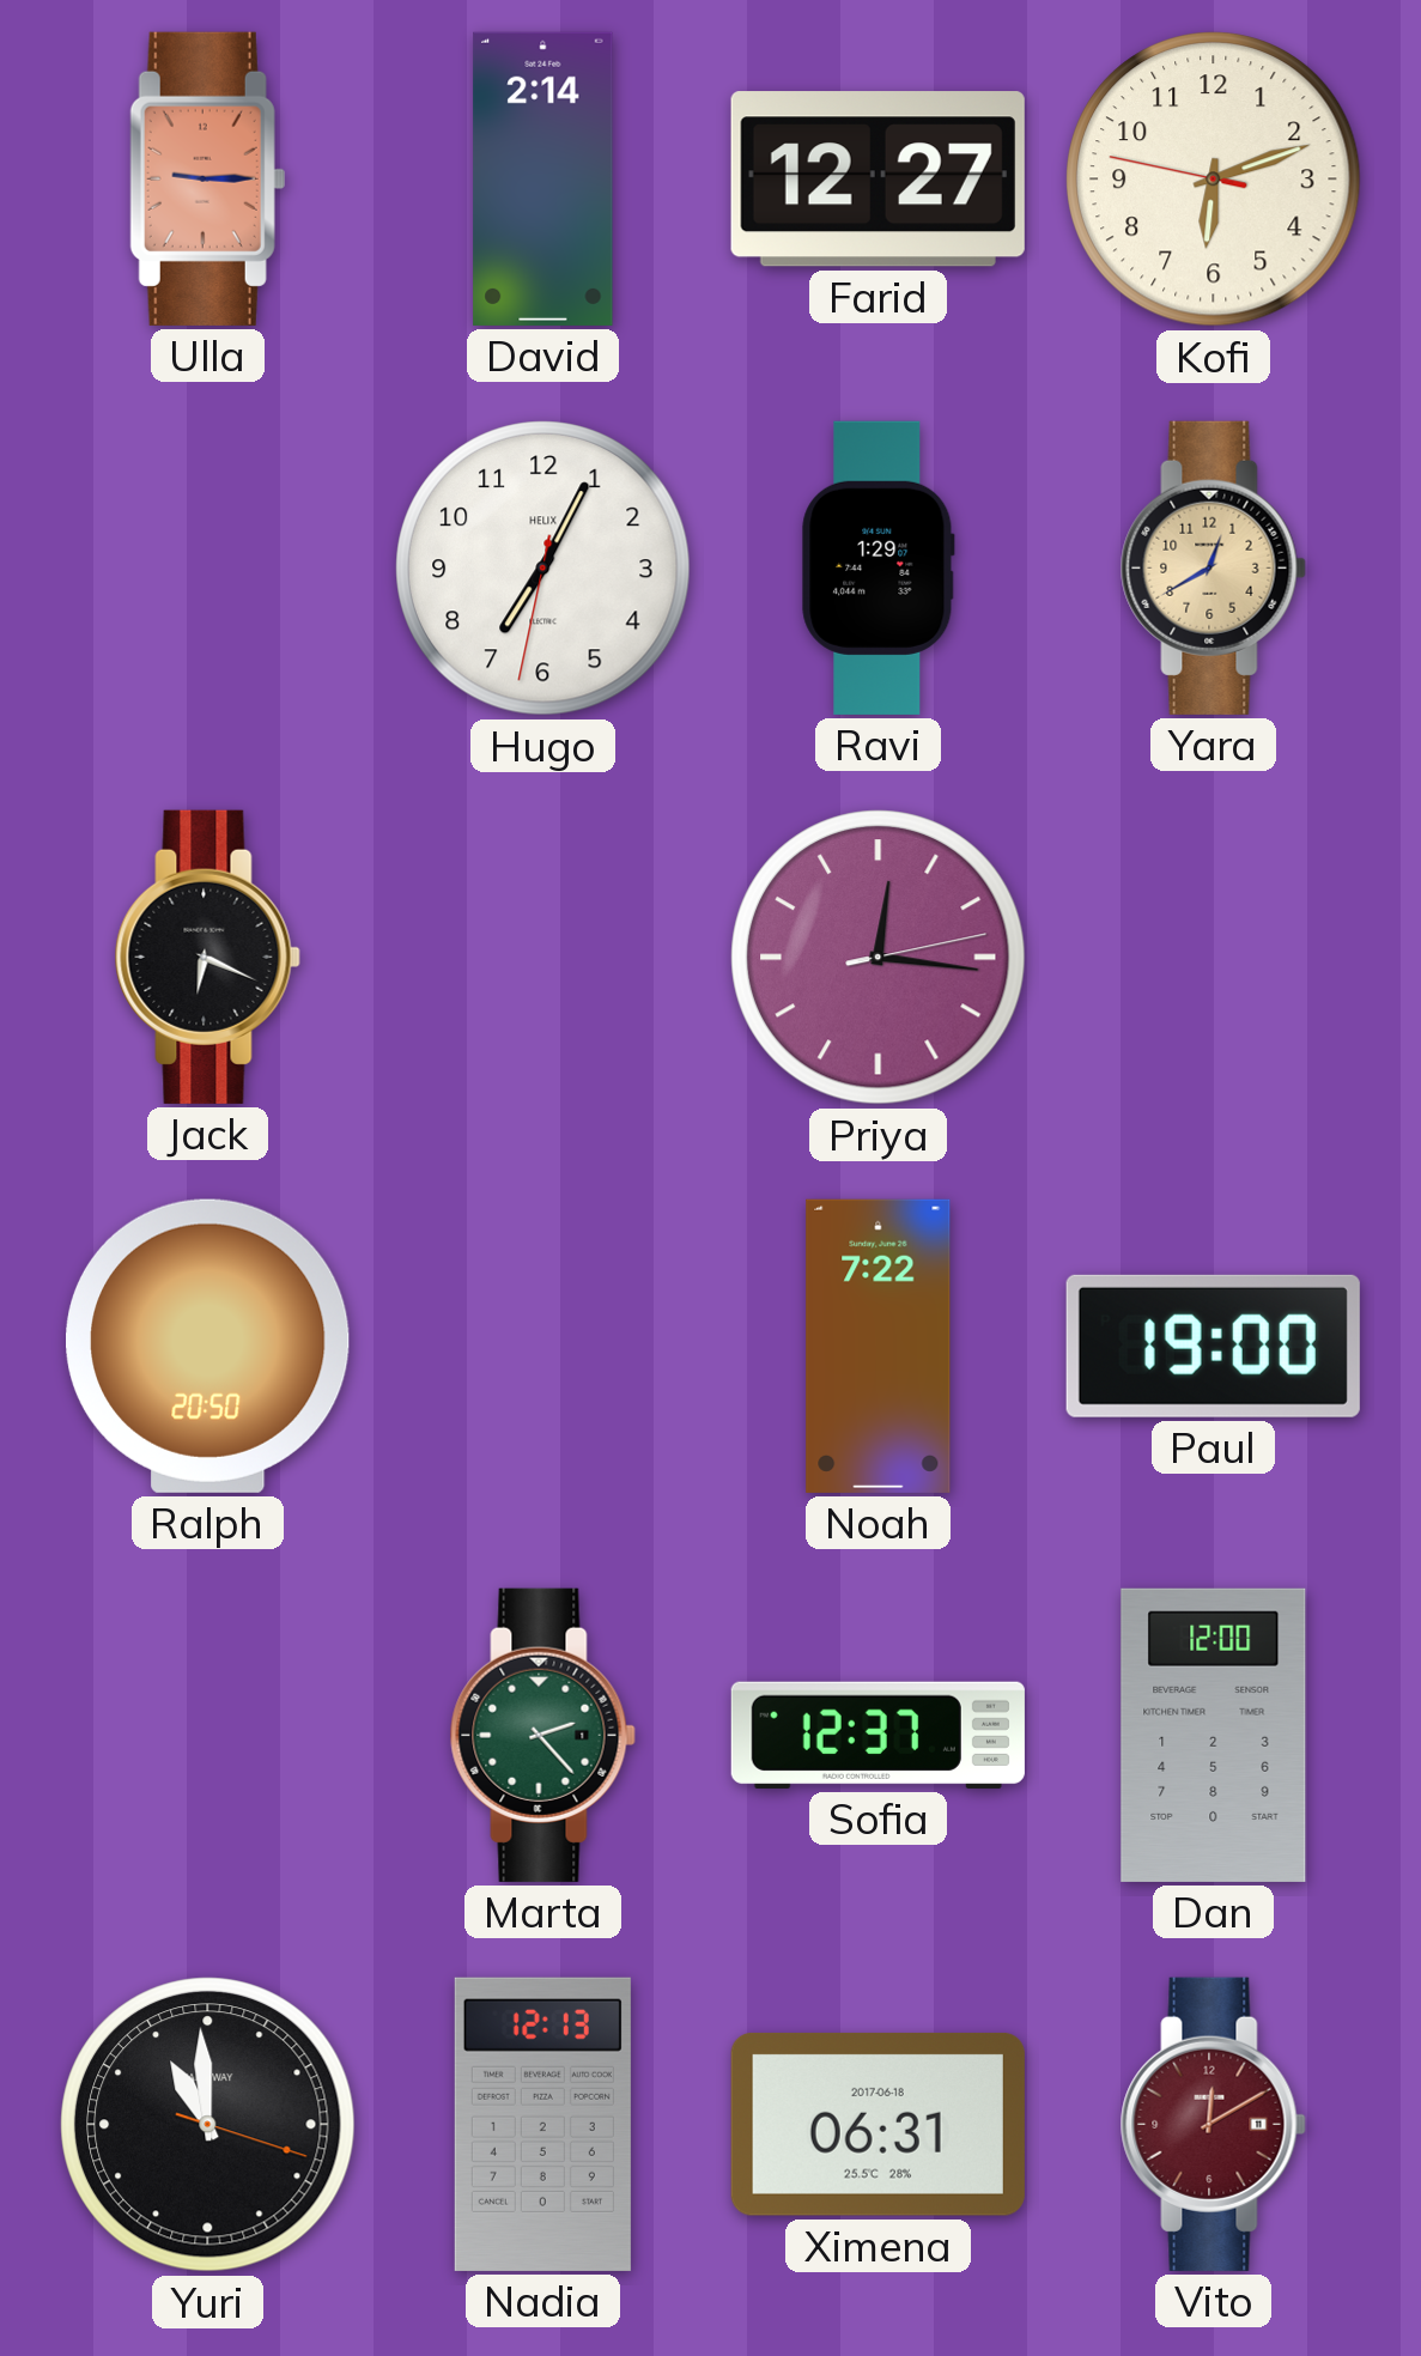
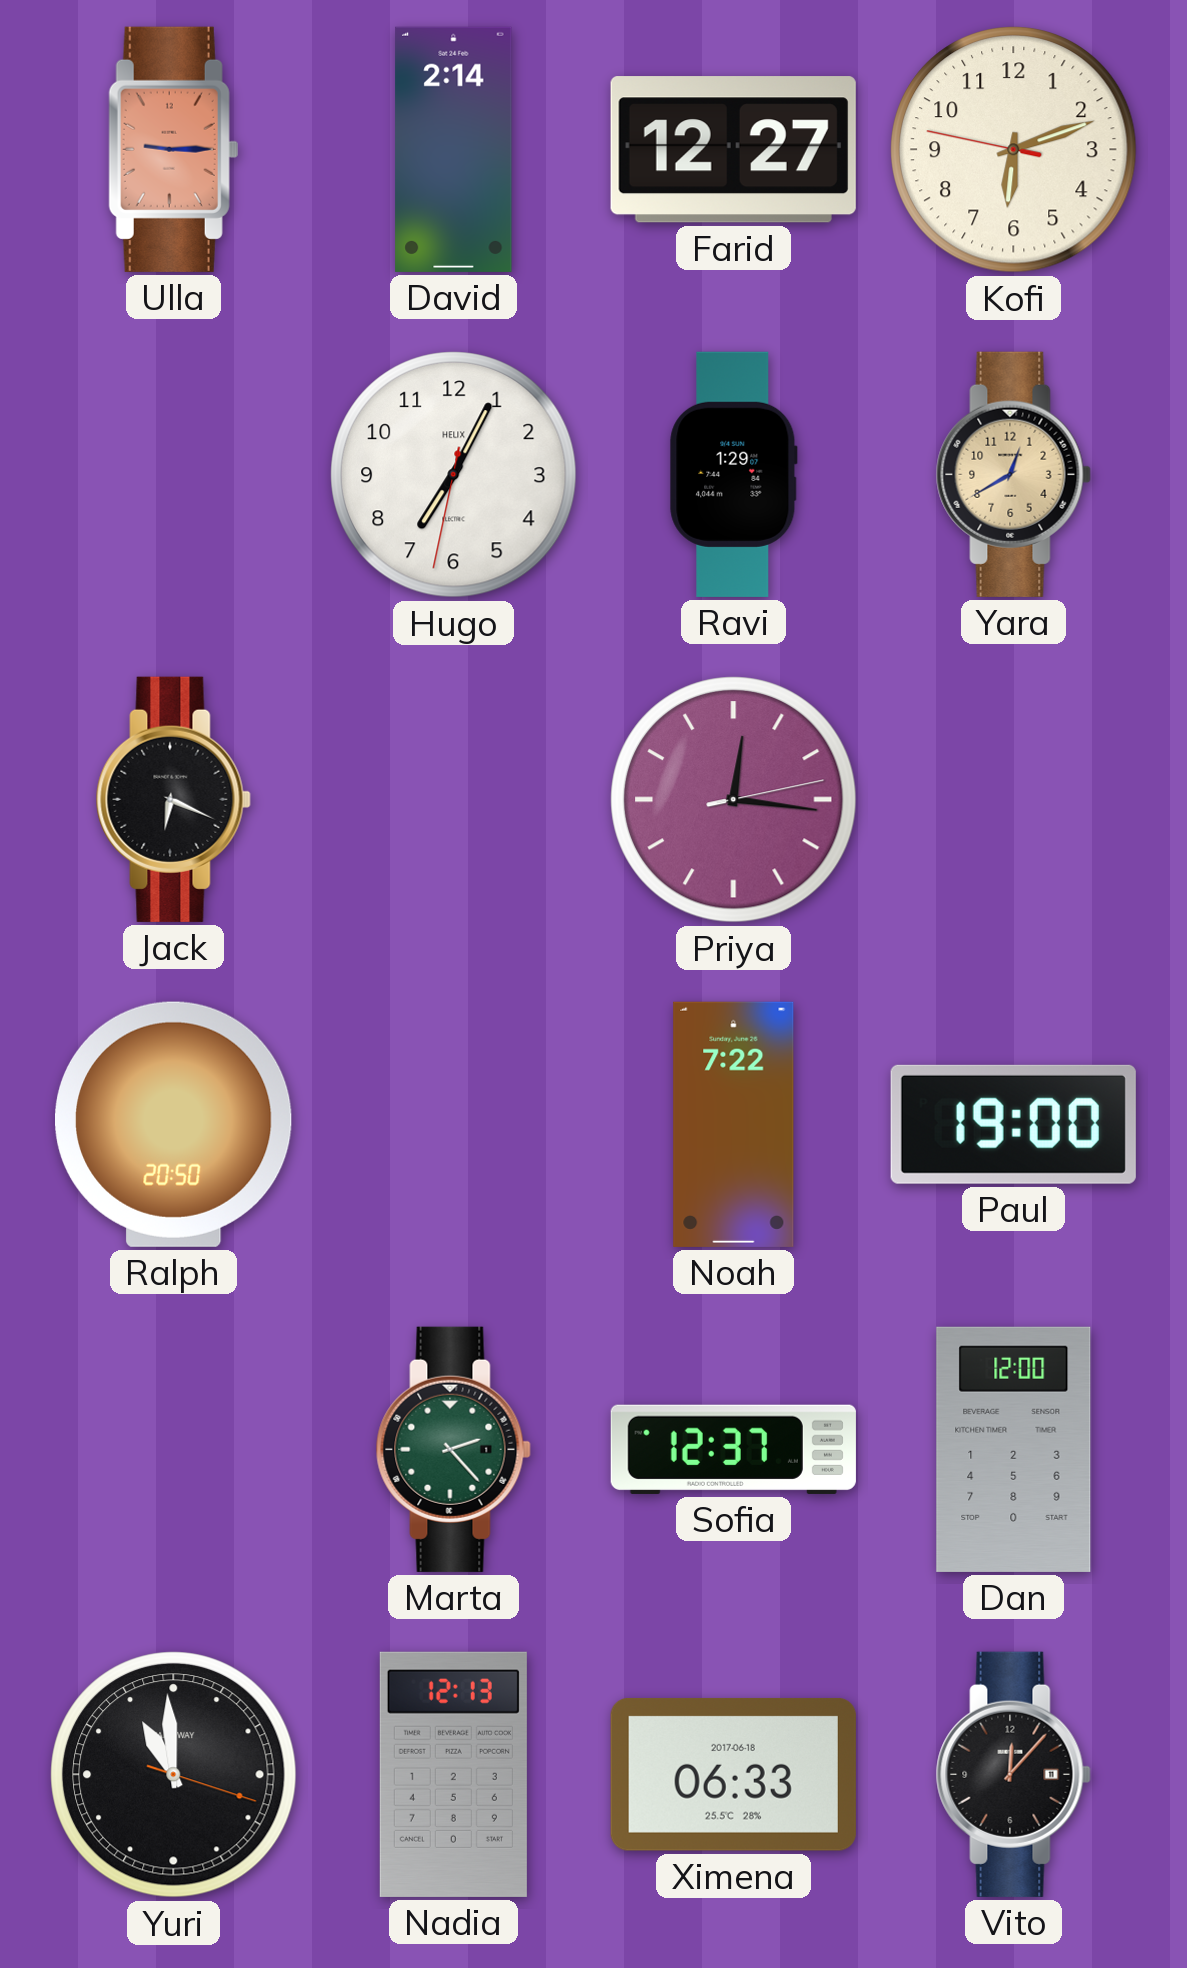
Ximena: 06:31 -> 06:33
Vito: 12:10 -> 12:07
Vito dial: burgundy -> black
